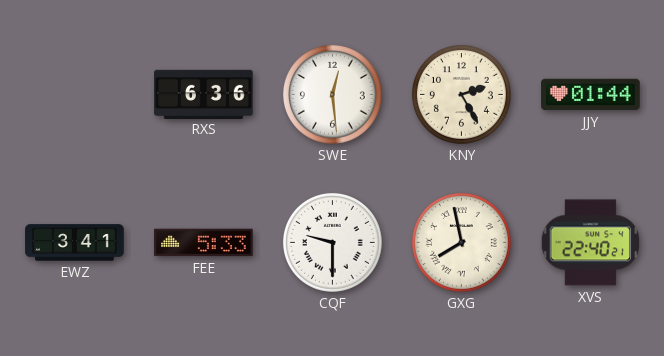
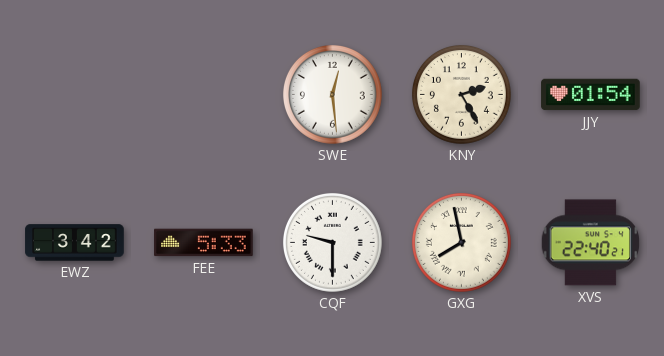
RXS: 6:36 -> none
JJY: 01:44 -> 01:54
EWZ: 3:41 -> 3:42
